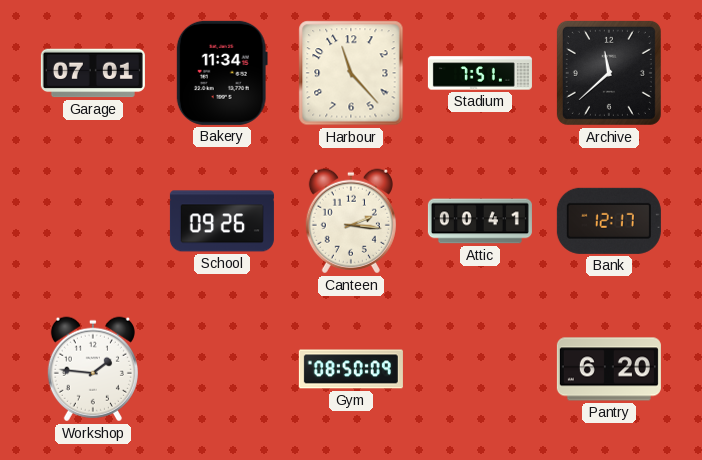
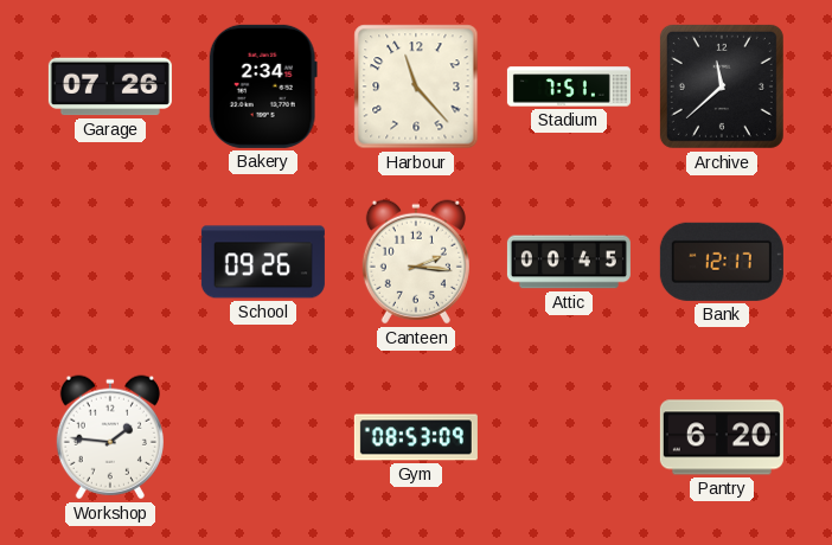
Garage: 07:01 -> 07:26
Bakery: 11:34 -> 2:34
Attic: 00:41 -> 00:45
Gym: 08:50 -> 08:53
